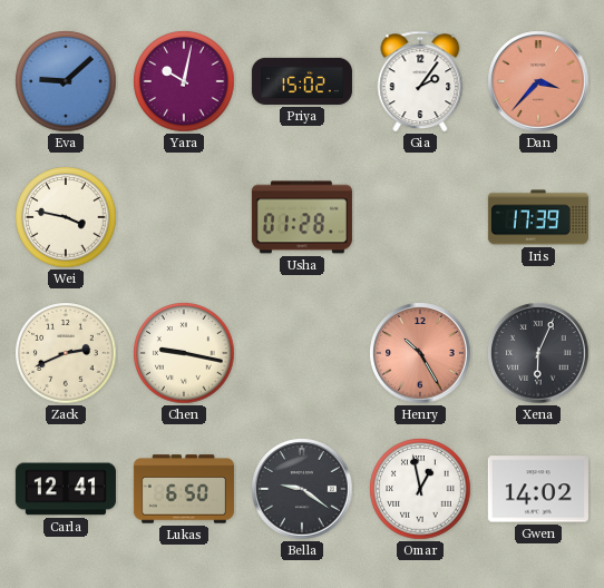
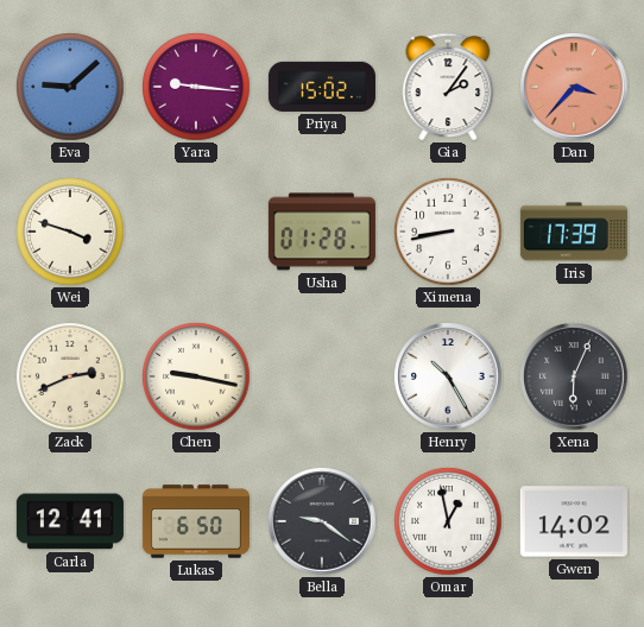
Yara: 10:02 -> 9:16
Wei: 3:47 -> 3:48
Ximena: none -> 8:43
Henry dial: salmon -> white
